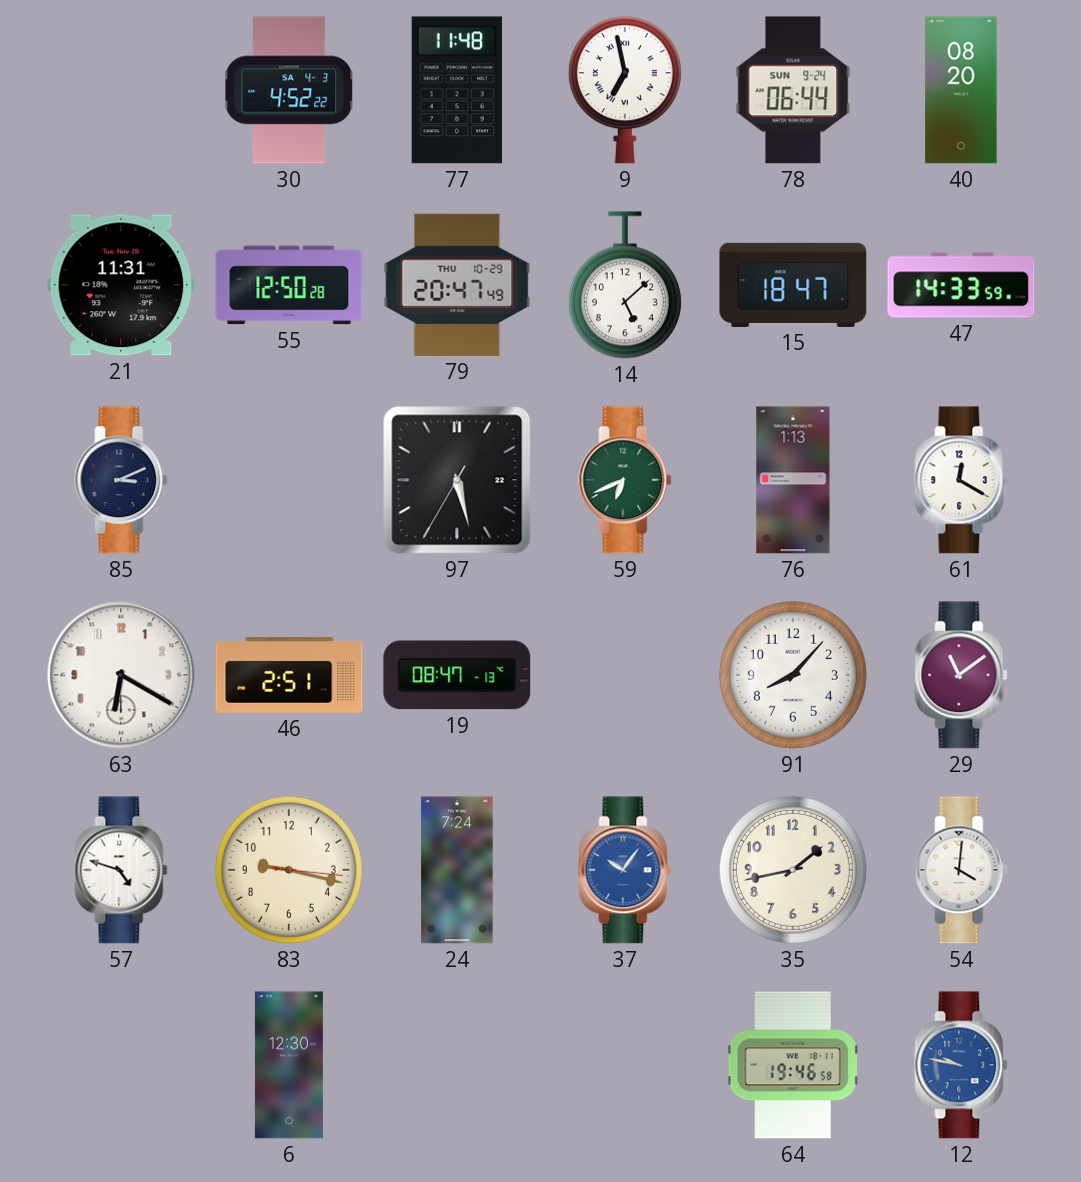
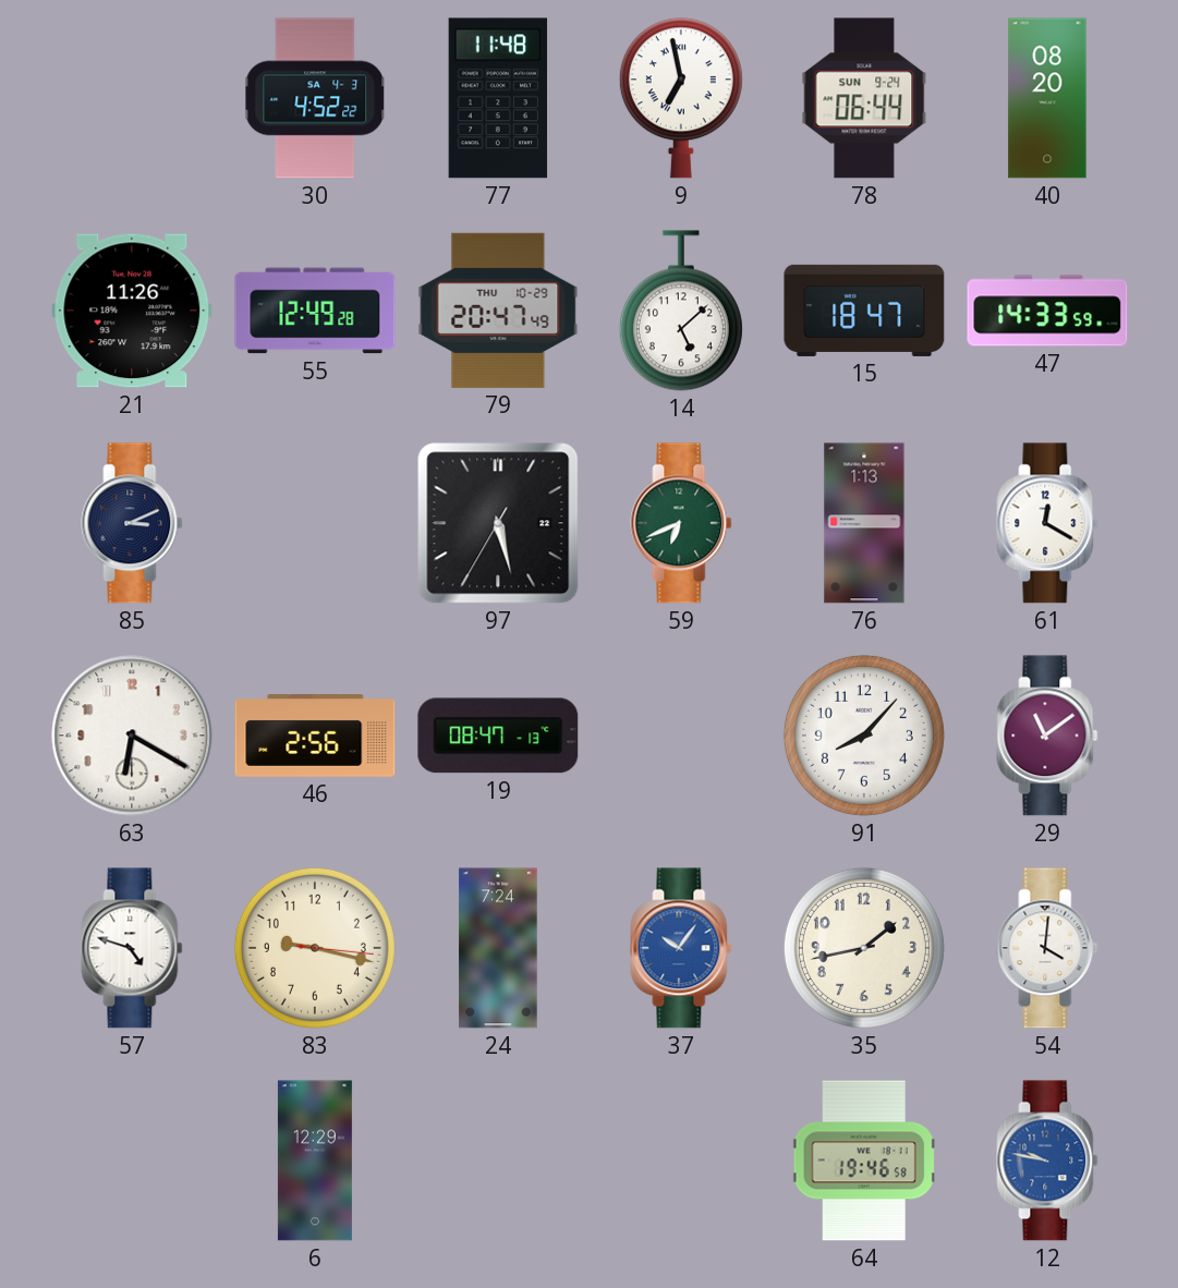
21: 11:31 -> 11:26
55: 12:50 -> 12:49
46: 2:51 -> 2:56
6: 12:30 -> 12:29
